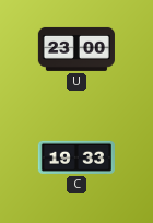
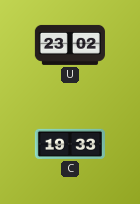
U: 23:00 -> 23:02
